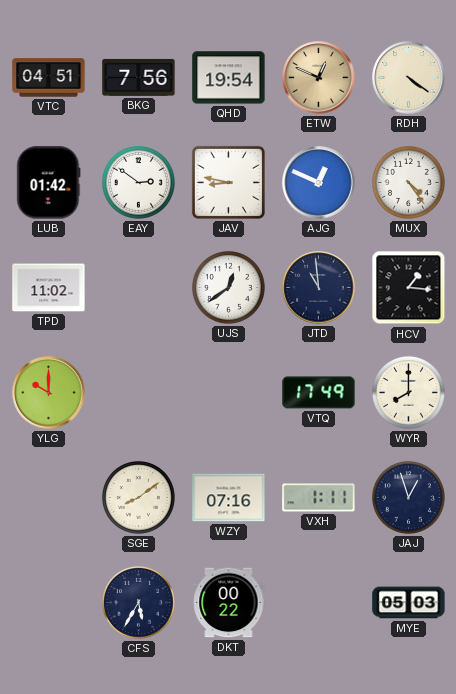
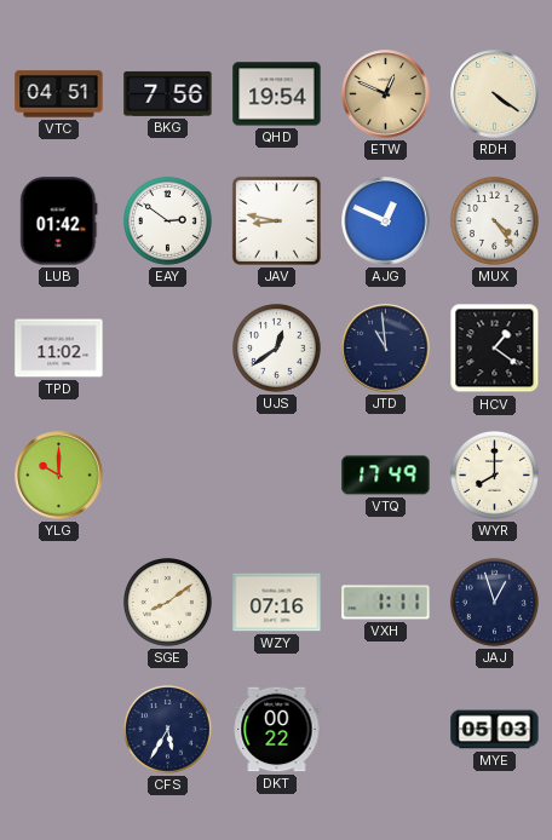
HCV: 1:16 -> 1:21
